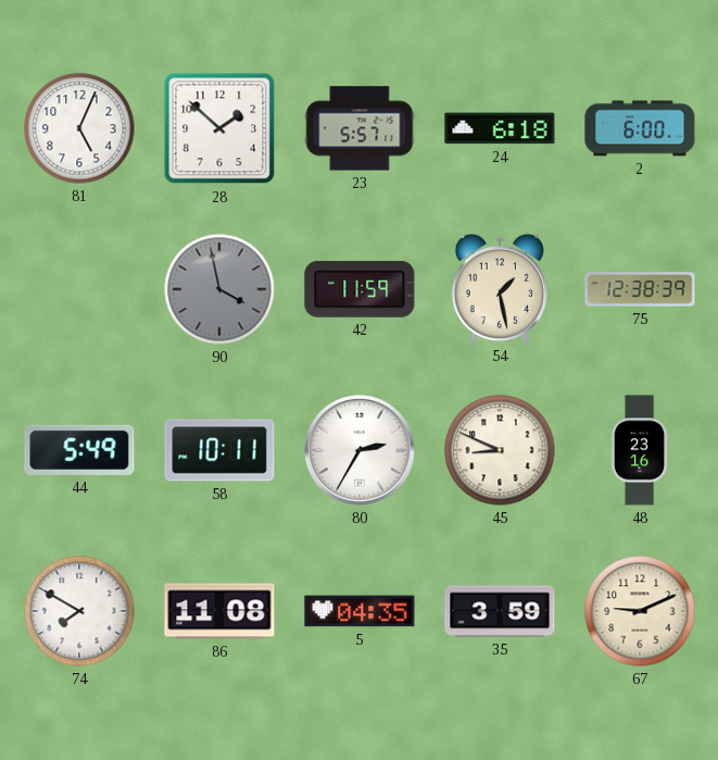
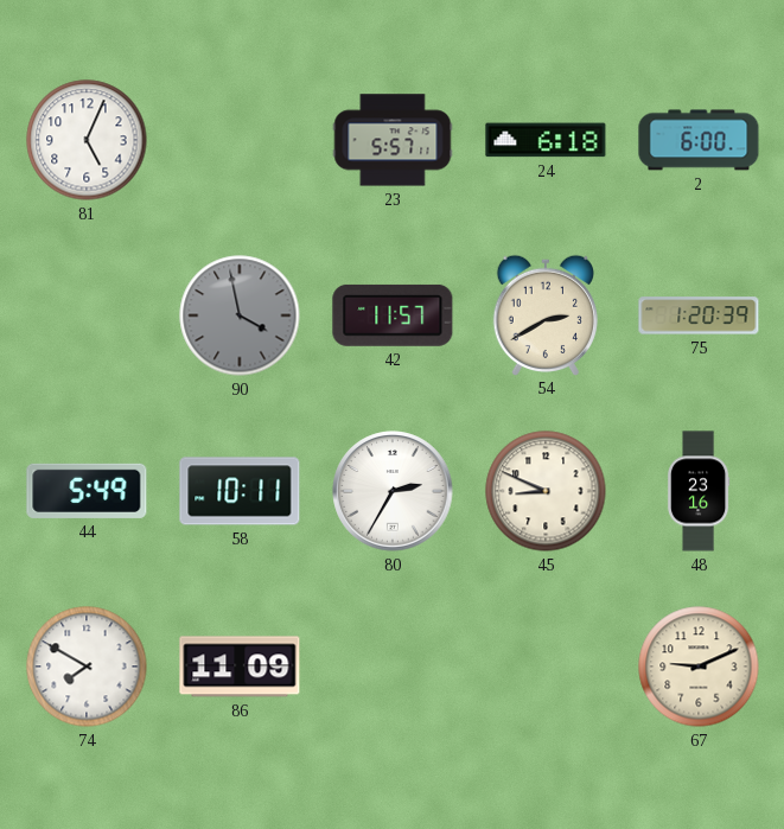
28: 1:52 -> none
42: 11:59 -> 11:57
54: 1:28 -> 2:40
75: 12:38 -> 1:20
86: 11:08 -> 11:09
5: 04:35 -> none
35: 3:59 -> none
